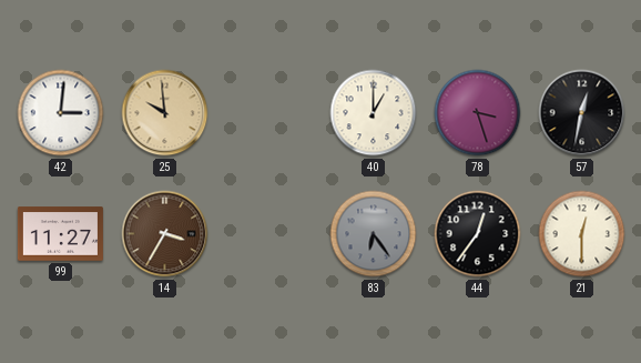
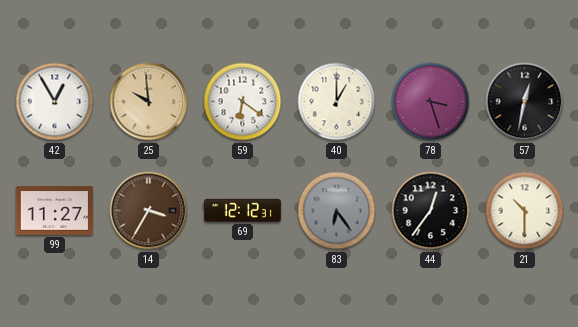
42: 3:01 -> 12:55
59: none -> 6:21
69: none -> 12:12
21: 12:30 -> 10:30
